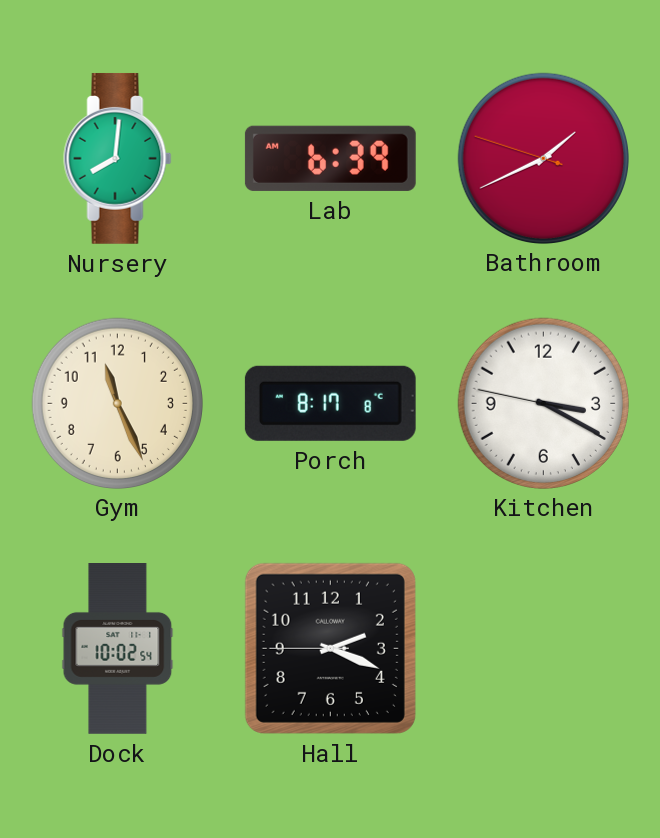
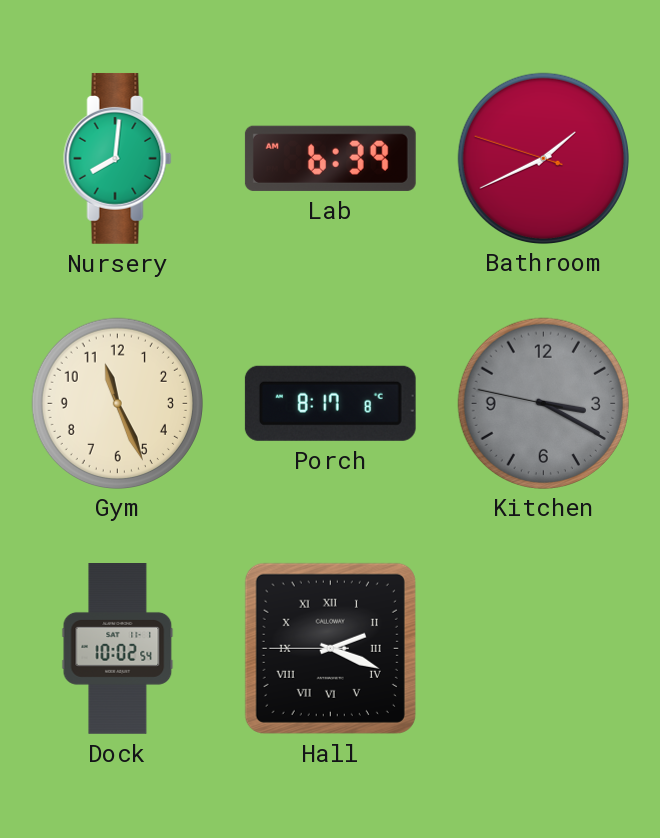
Kitchen dial: white -> grey
Hall numerals: Arabic -> Roman
